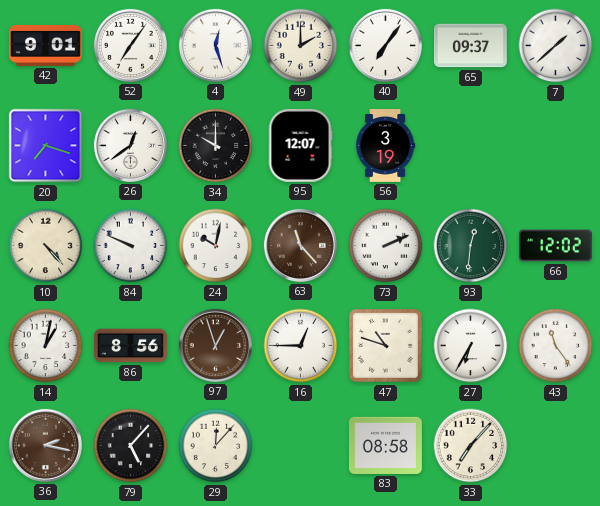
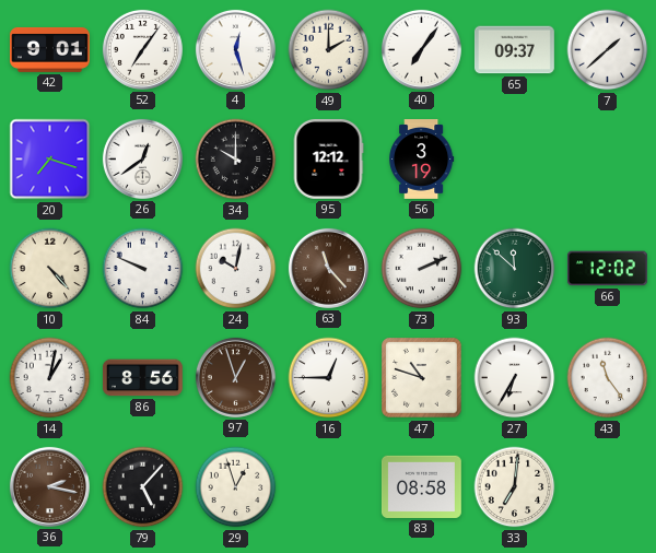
95: 12:07 -> 12:12
93: 12:31 -> 11:52
29: 12:07 -> 12:57
33: 7:07 -> 7:01
